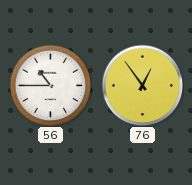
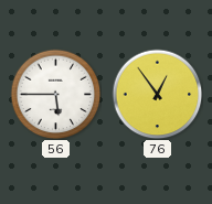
56: 10:45 -> 5:45
